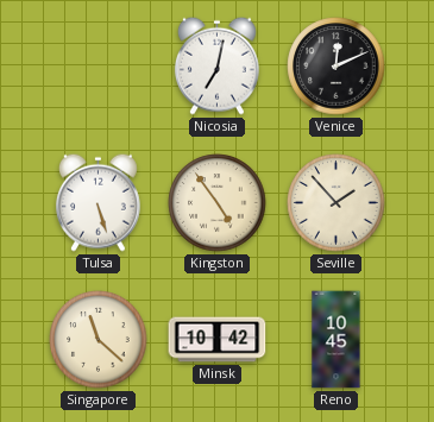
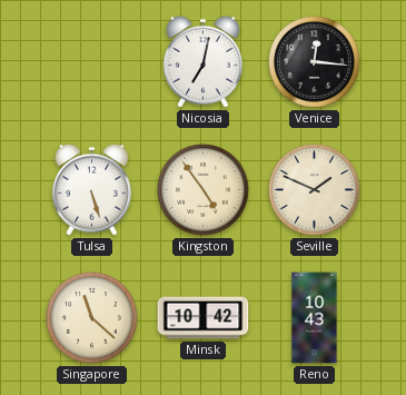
Venice: 12:11 -> 12:16
Seville: 1:53 -> 1:49
Reno: 10:45 -> 10:43
